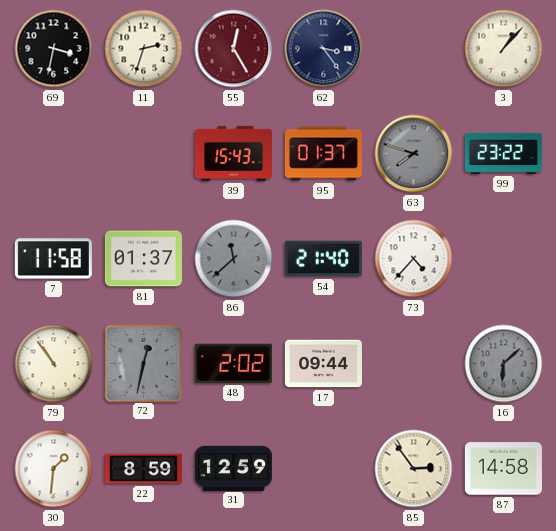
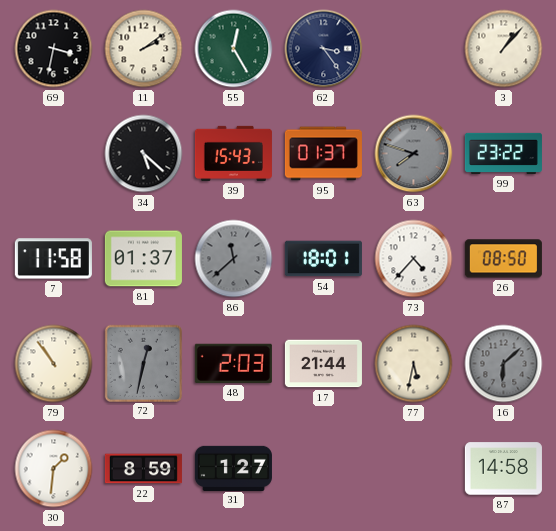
11: 2:33 -> 2:09
55 dial: burgundy -> green
34: none -> 5:22
54: 21:40 -> 18:01
26: none -> 08:50
48: 2:02 -> 2:03
17: 09:44 -> 21:44
77: none -> 5:32
31: 12:59 -> 1:27
85: 2:54 -> none
